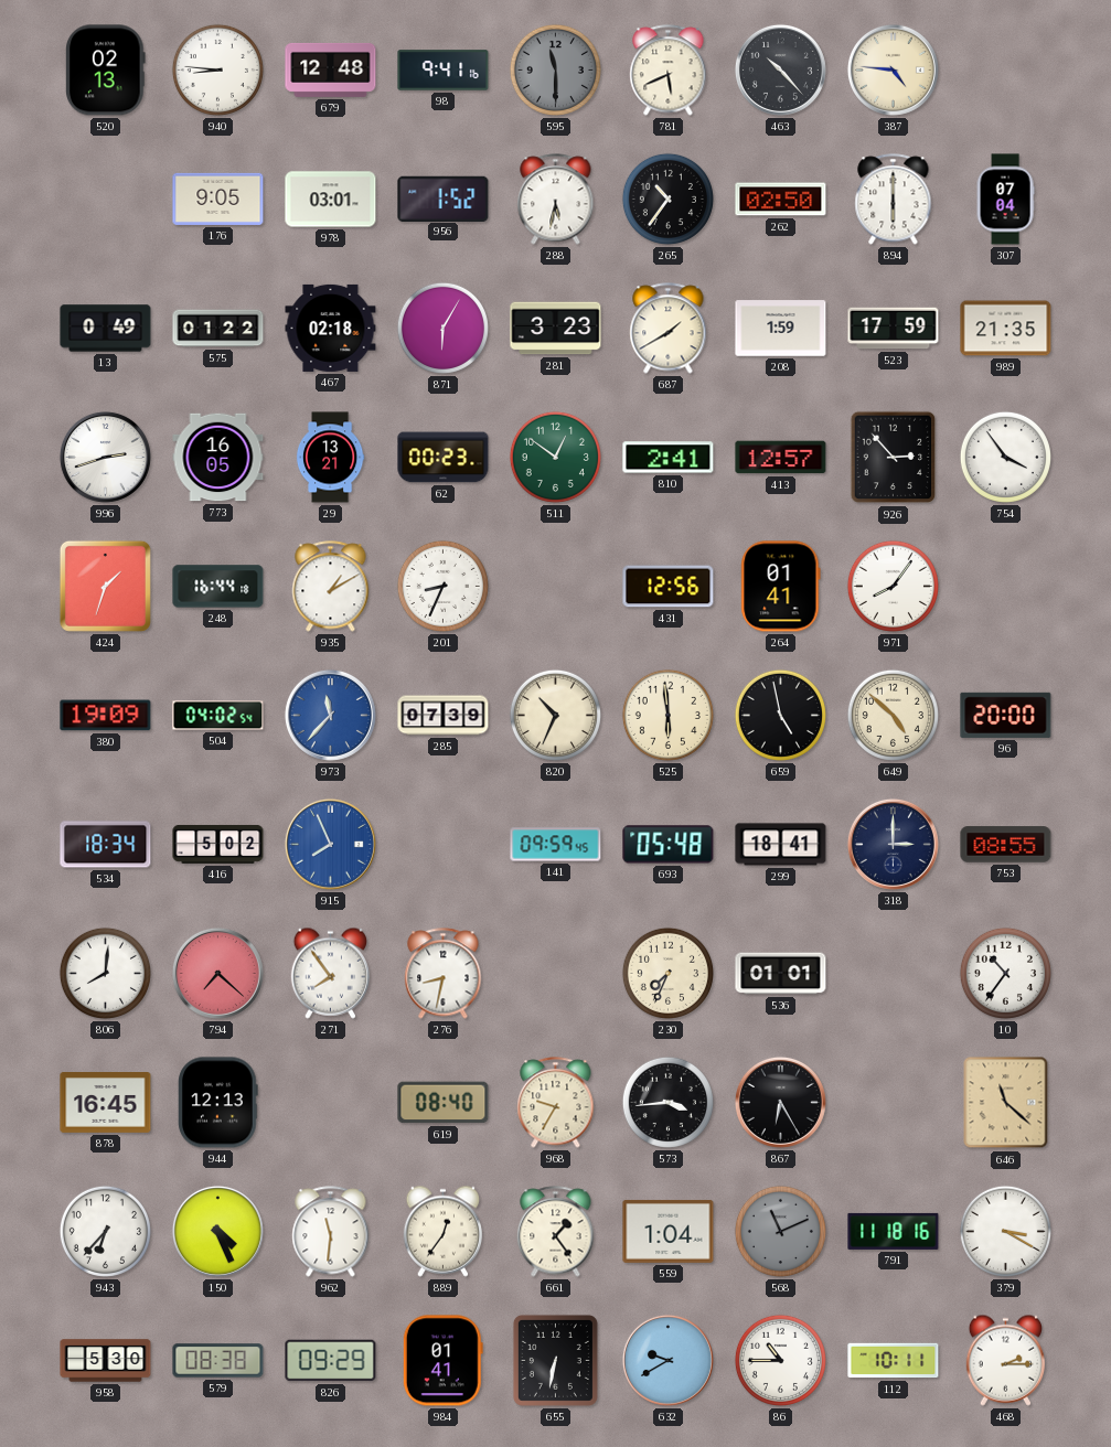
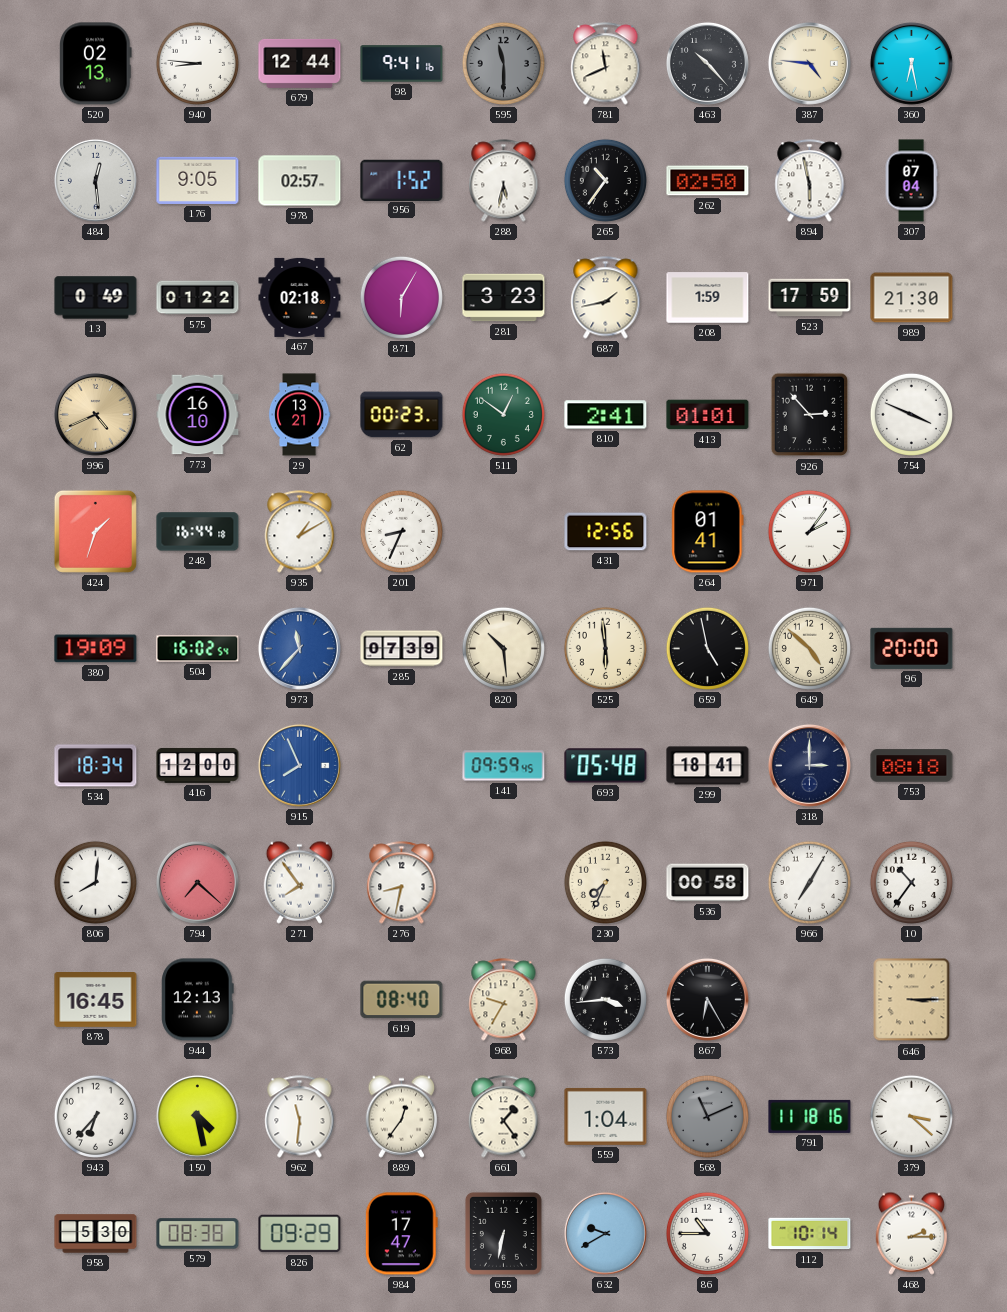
679: 12:48 -> 12:44
781: 5:41 -> 11:41
360: none -> 6:28
484: none -> 12:29
978: 03:01 -> 02:57
894: 6:00 -> 5:58
687: 1:40 -> 1:43
989: 21:35 -> 21:30
996: 2:42 -> 4:41
996 dial: white -> champagne
773: 16:05 -> 16:10
413: 12:57 -> 01:01
754: 3:54 -> 3:49
971: 8:06 -> 2:06
504: 04:02 -> 16:02
820: 10:34 -> 10:29
416: 5:02 -> 12:00
753: 08:55 -> 08:18
536: 01:01 -> 00:58
966: none -> 7:05
646: 11:22 -> 3:15
150: 4:26 -> 4:28
379: 3:20 -> 3:22
984: 01:41 -> 17:47
112: 10:11 -> 10:14
